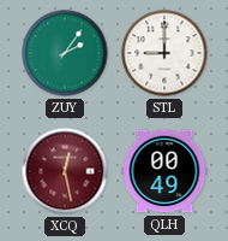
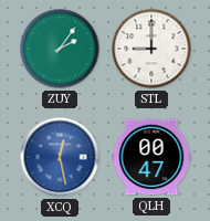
XCQ dial: burgundy -> blue
QLH: 00:49 -> 00:47
